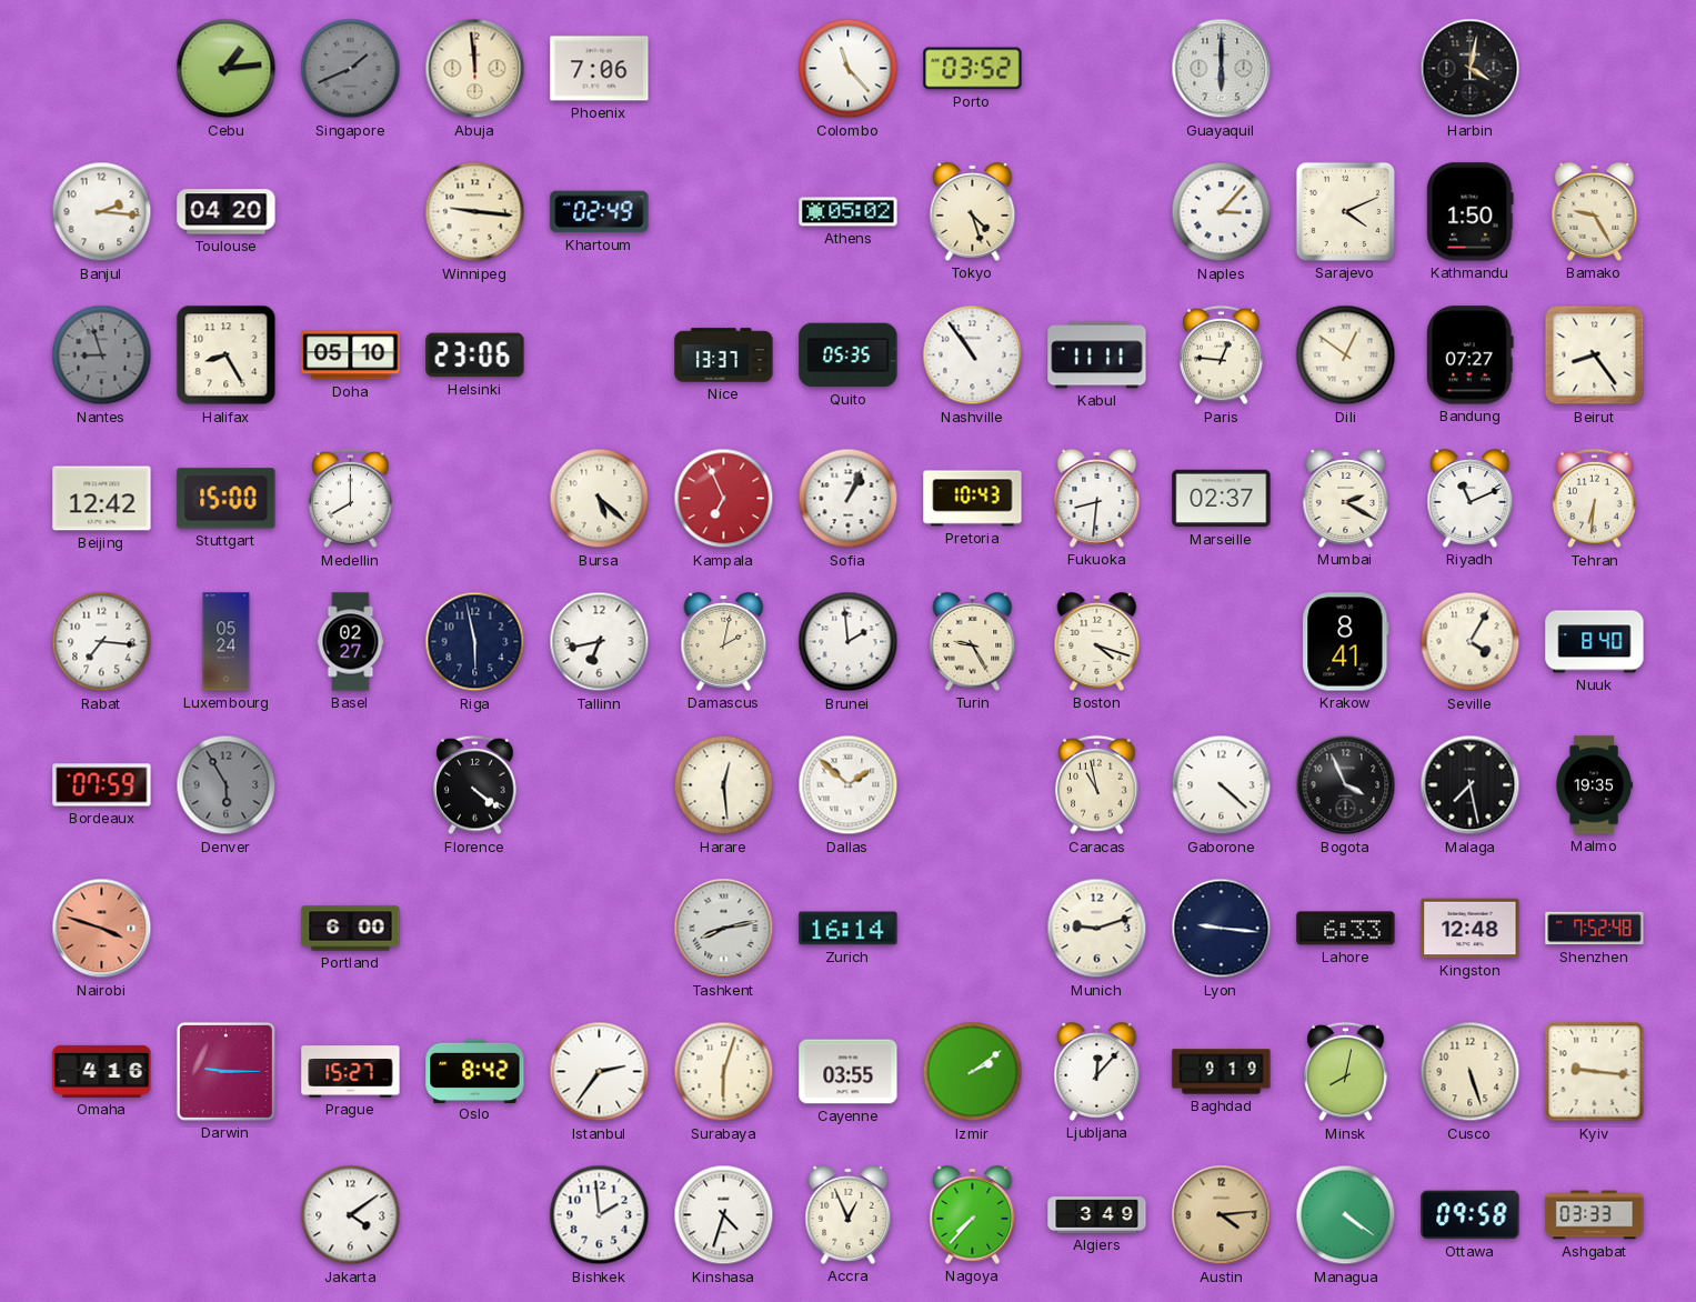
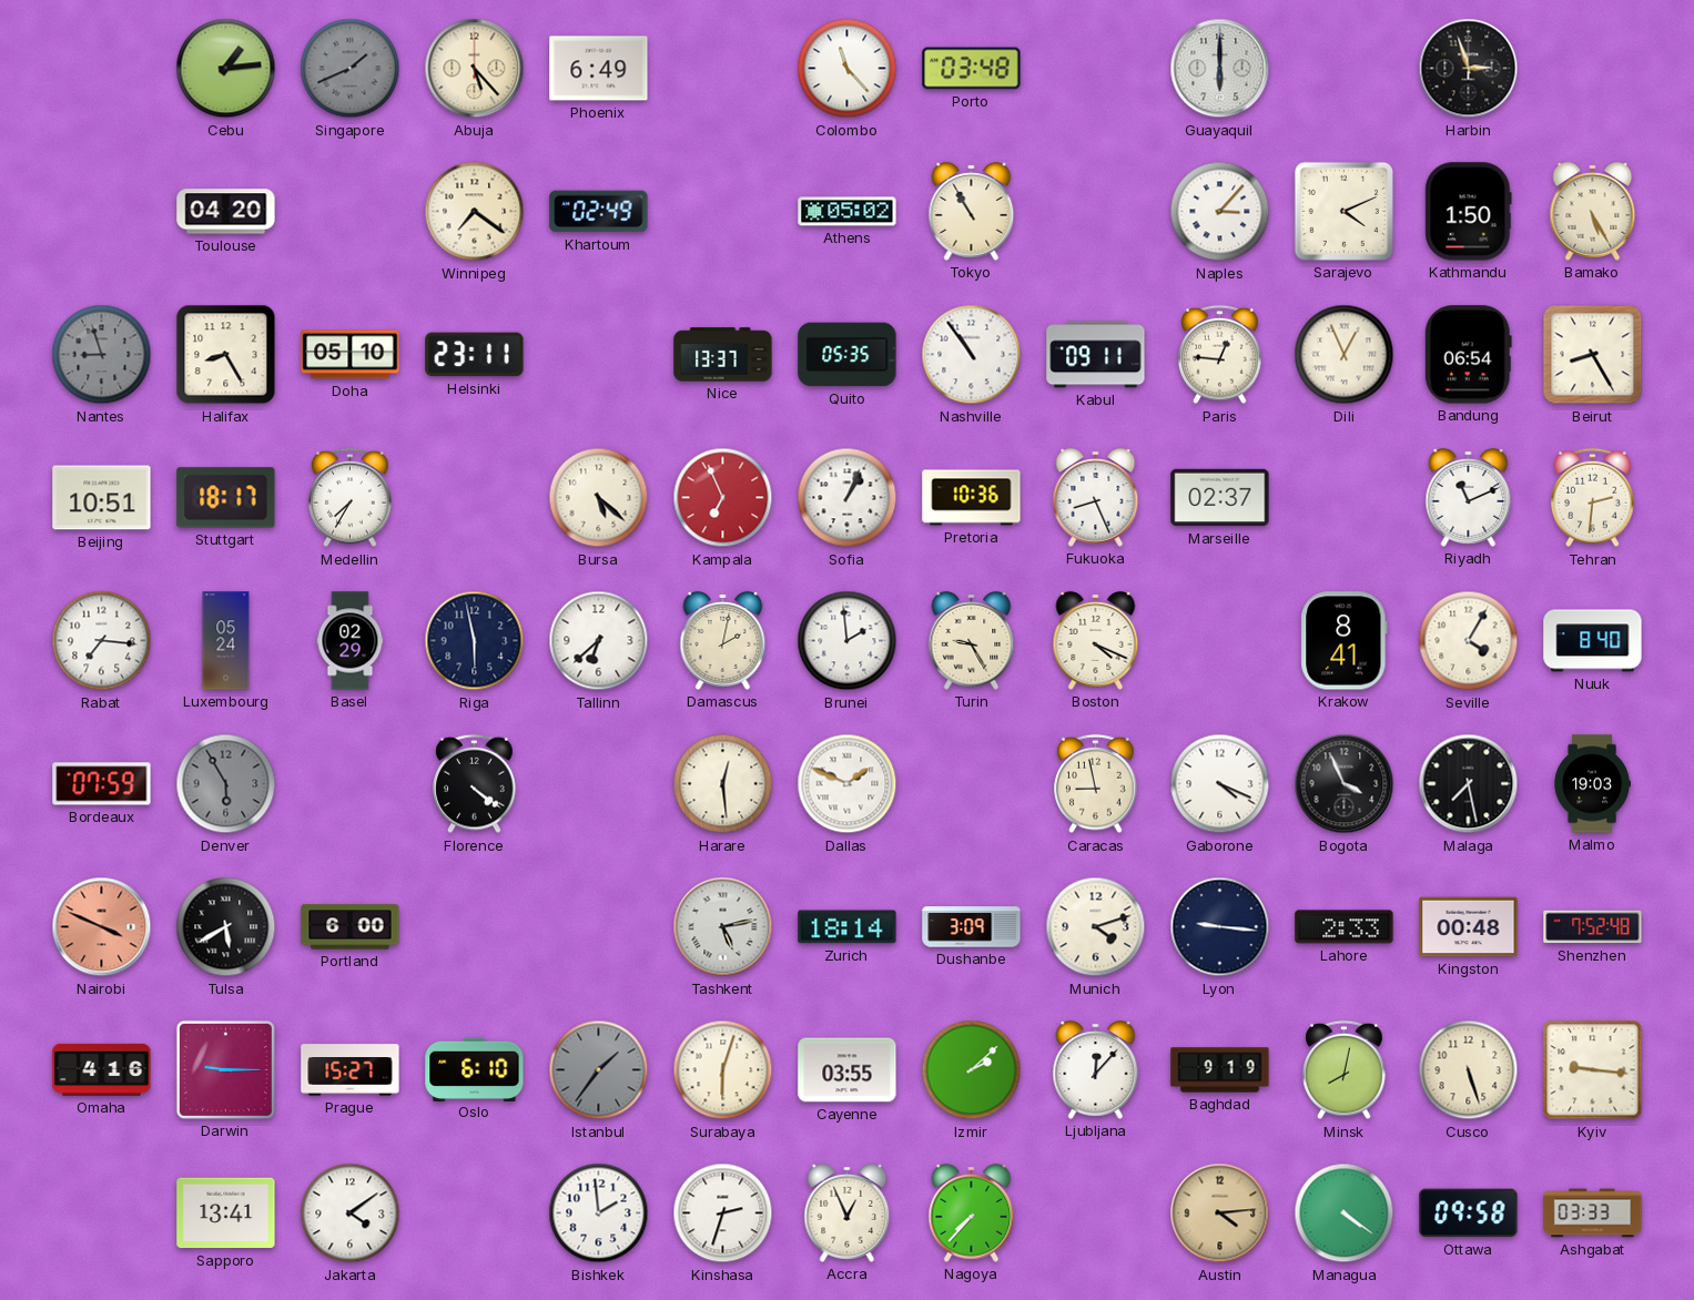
Abuja: 11:59 -> 5:23
Phoenix: 7:06 -> 6:49
Porto: 03:52 -> 03:48
Harbin: 4:02 -> 2:57
Banjul: 2:16 -> none
Winnipeg: 9:16 -> 7:21
Tokyo: 4:27 -> 10:55
Bamako: 9:25 -> 5:25
Helsinki: 23:06 -> 23:11
Kabul: 11:11 -> 09:11
Dili: 12:51 -> 12:56
Bandung: 07:27 -> 06:54
Beirut: 8:24 -> 8:25
Beijing: 12:42 -> 10:51
Stuttgart: 15:00 -> 18:17
Medellin: 8:00 -> 7:35
Pretoria: 10:43 -> 10:36
Fukuoka: 8:31 -> 8:26
Mumbai: 2:20 -> none
Tehran: 6:31 -> 2:31
Basel: 02:27 -> 02:29
Tallinn: 6:43 -> 6:38
Boston: 4:18 -> 4:19
Dallas: 1:52 -> 1:49
Caracas: 10:58 -> 8:58
Gaborone: 4:22 -> 4:19
Malmo: 19:35 -> 19:03
Nairobi: 3:48 -> 3:49
Tulsa: none -> 5:40
Tashkent: 8:13 -> 5:13
Zurich: 16:14 -> 18:14
Dushanbe: none -> 3:09
Munich: 9:12 -> 4:12
Lahore: 6:33 -> 2:33
Kingston: 12:48 -> 00:48
Oslo: 8:42 -> 6:10
Istanbul: 2:36 -> 1:36
Istanbul dial: white -> grey
Izmir: 2:09 -> 2:08
Sapporo: none -> 13:41
Kinshasa: 4:33 -> 2:33
Algiers: 3:49 -> none
